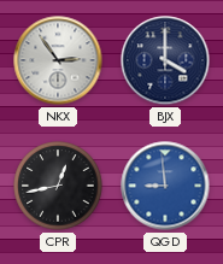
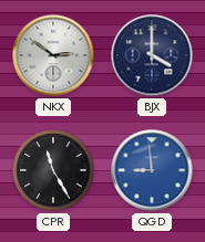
NKX: 2:54 -> 2:51
CPR: 12:43 -> 11:25
